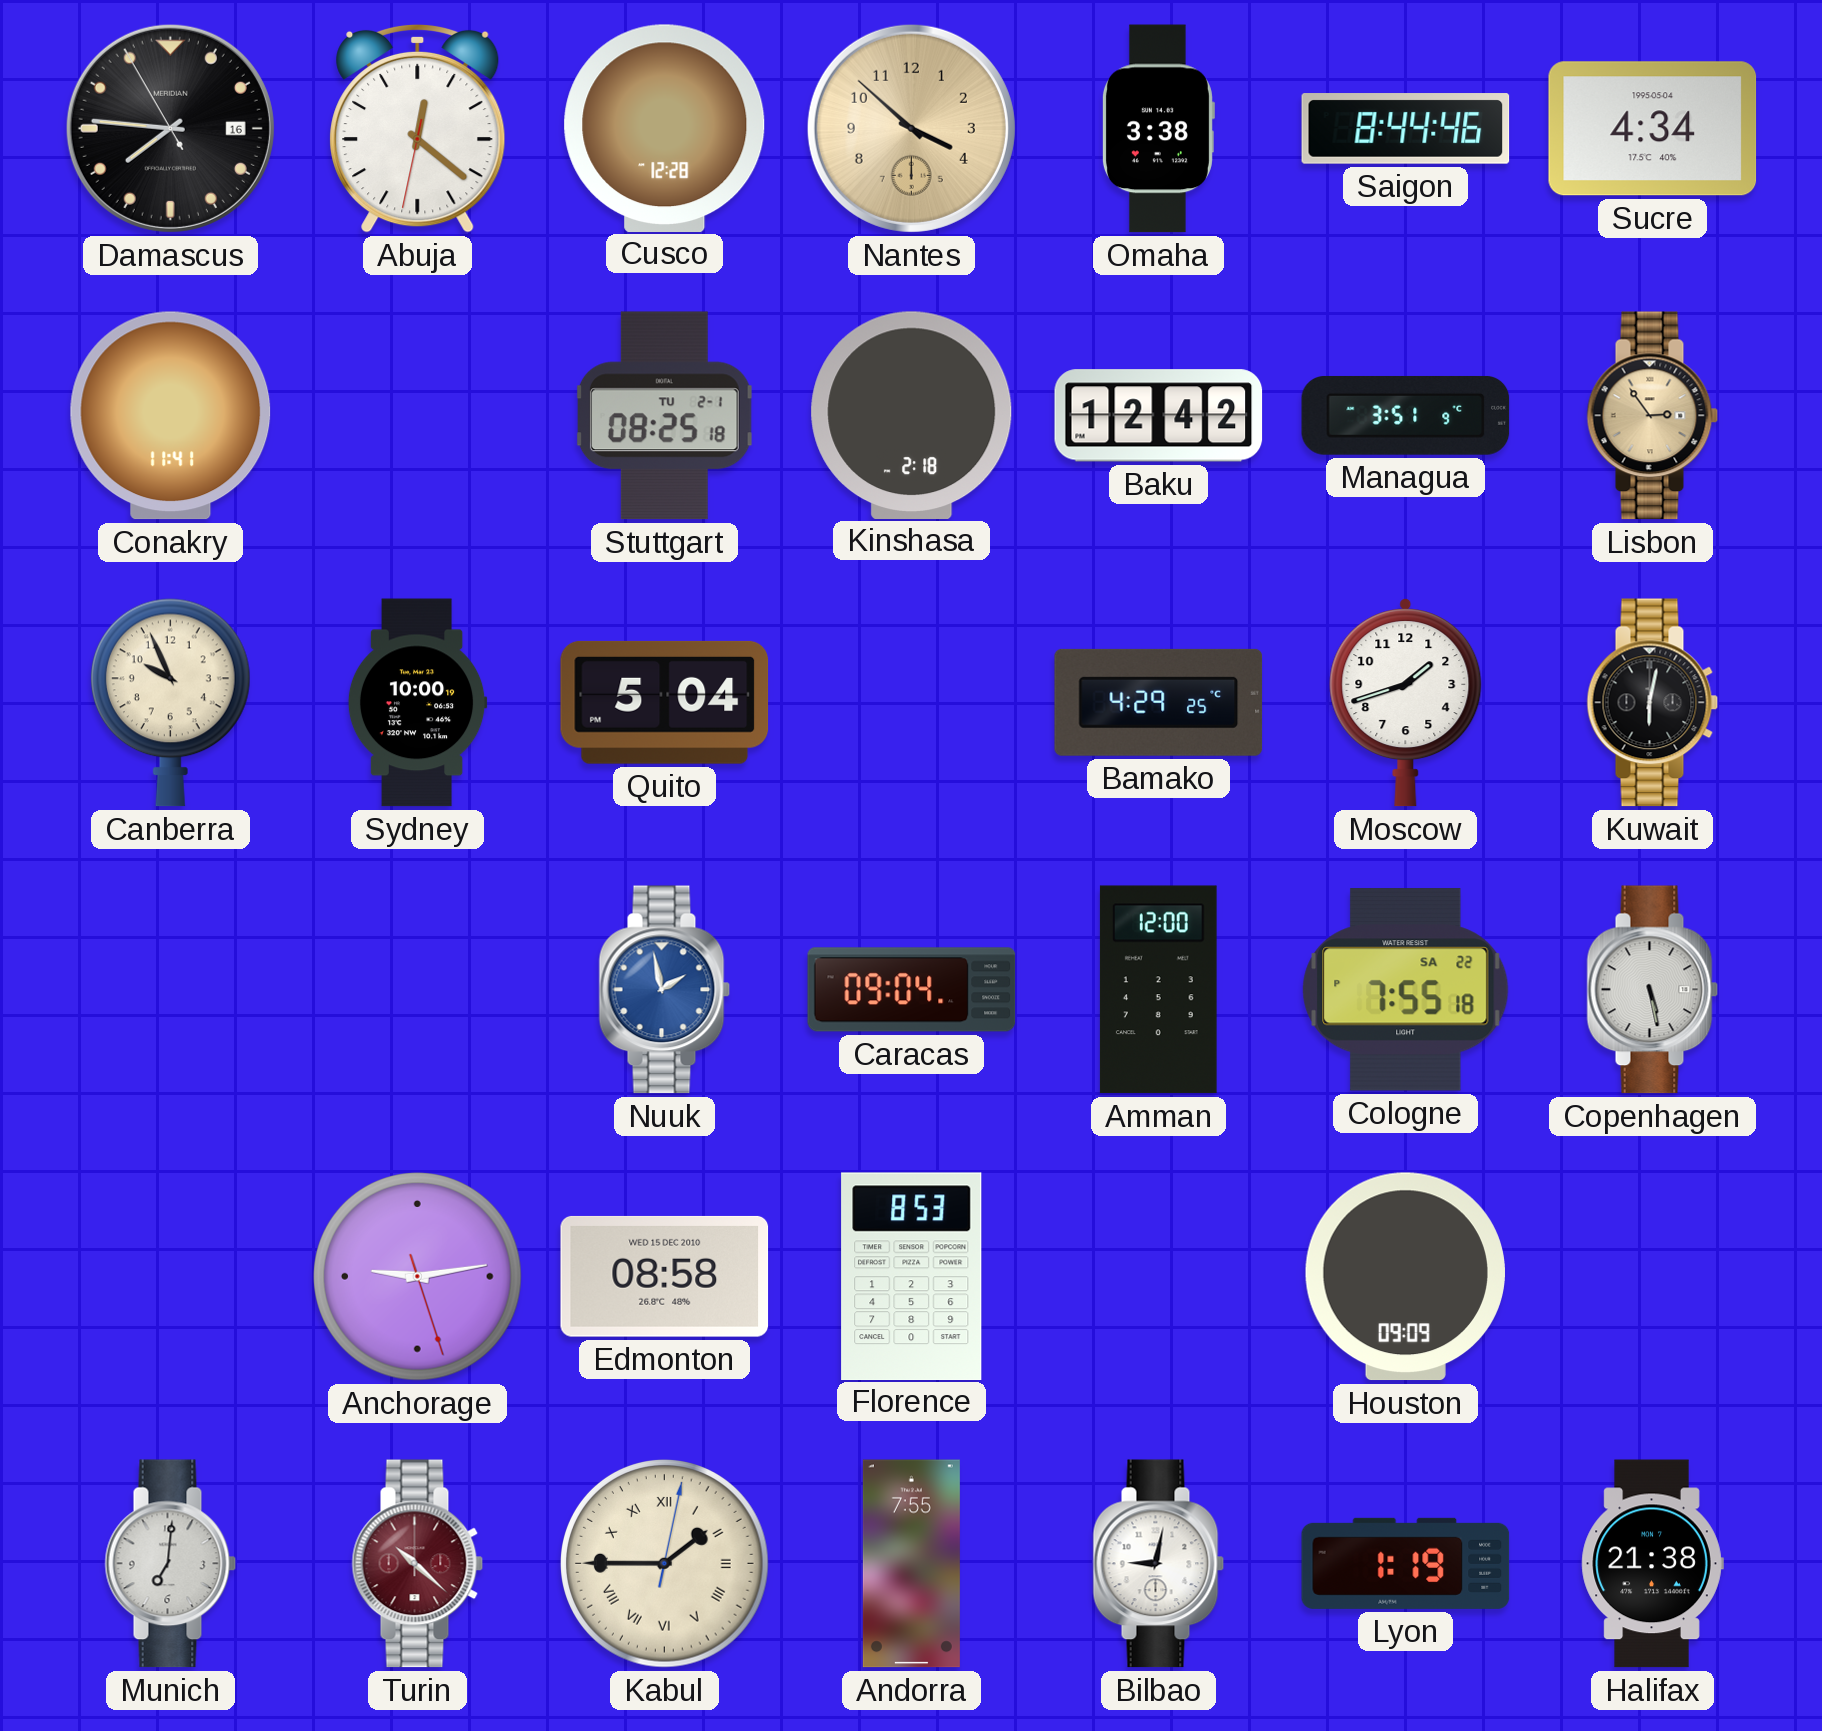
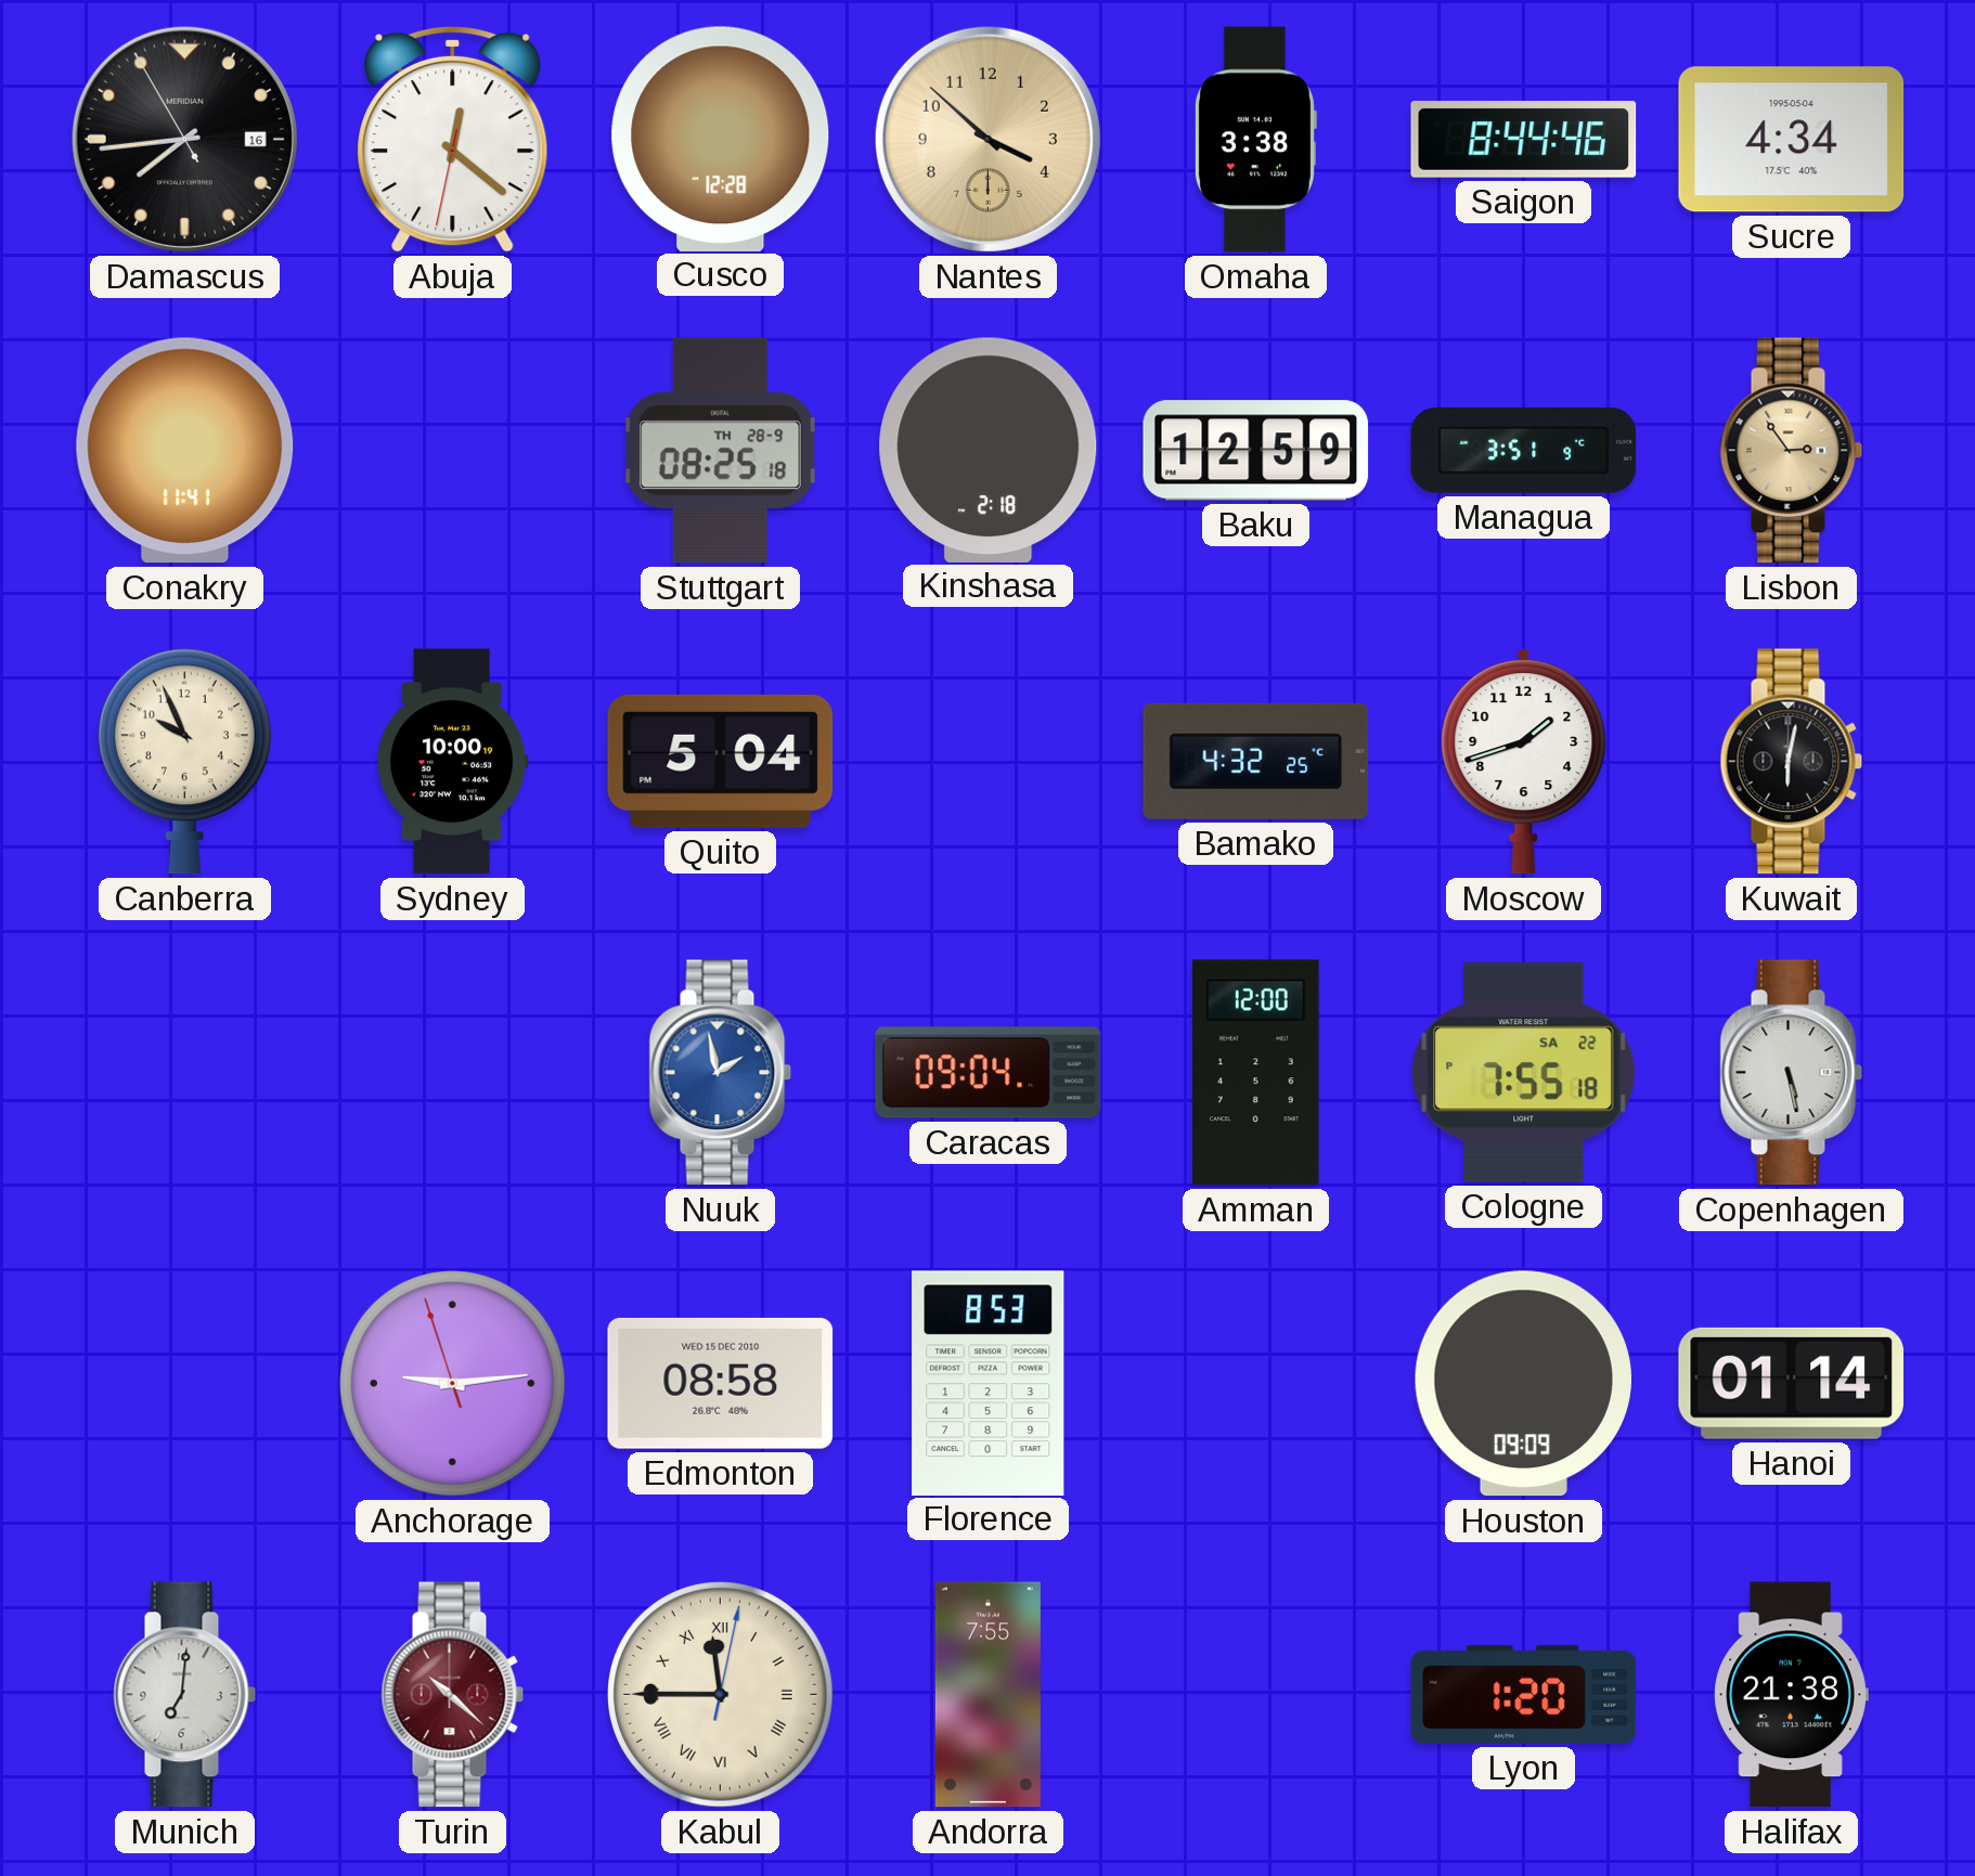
Damascus: 7:45 -> 7:43
Stuttgart date: TU 2-1 -> TH 28-9
Baku: 12:42 -> 12:59
Bamako: 4:29 -> 4:32
Anchorage: 9:13:27 -> 9:13:57
Hanoi: none -> 01:14
Kabul: 1:45 -> 11:45
Bilbao: 9:02 -> none
Lyon: 1:19 -> 1:20
